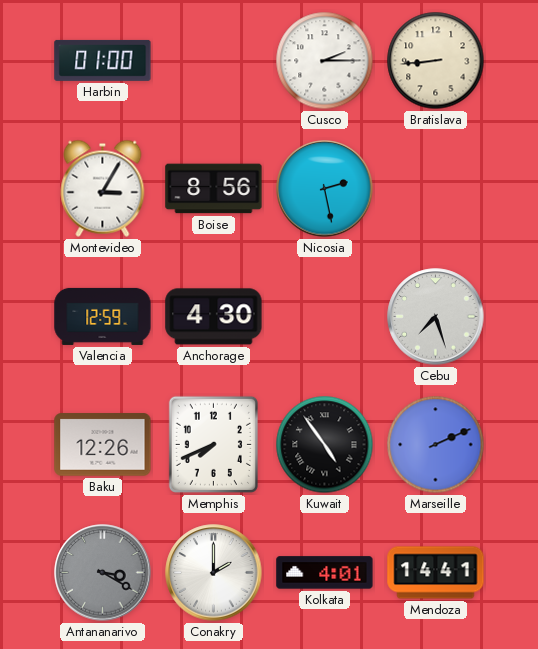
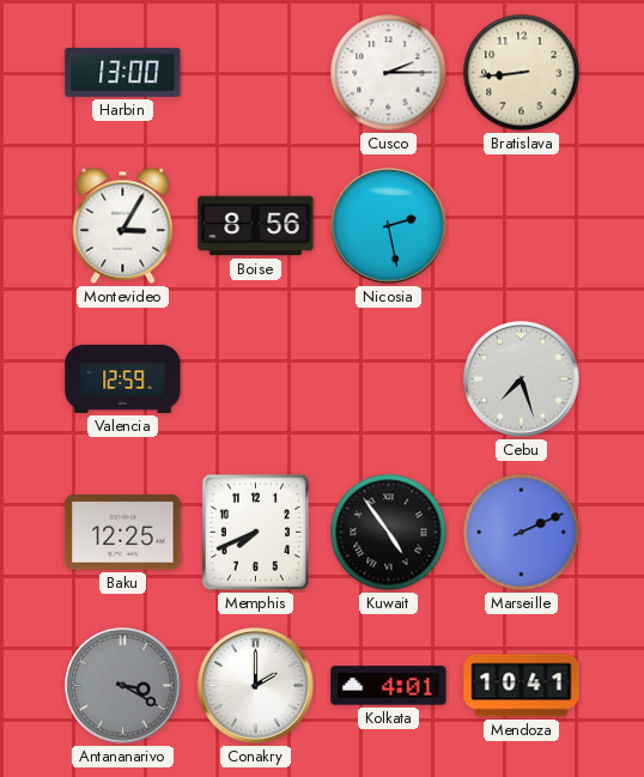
Harbin: 01:00 -> 13:00
Anchorage: 4:30 -> none
Baku: 12:26 -> 12:25
Mendoza: 14:41 -> 10:41
